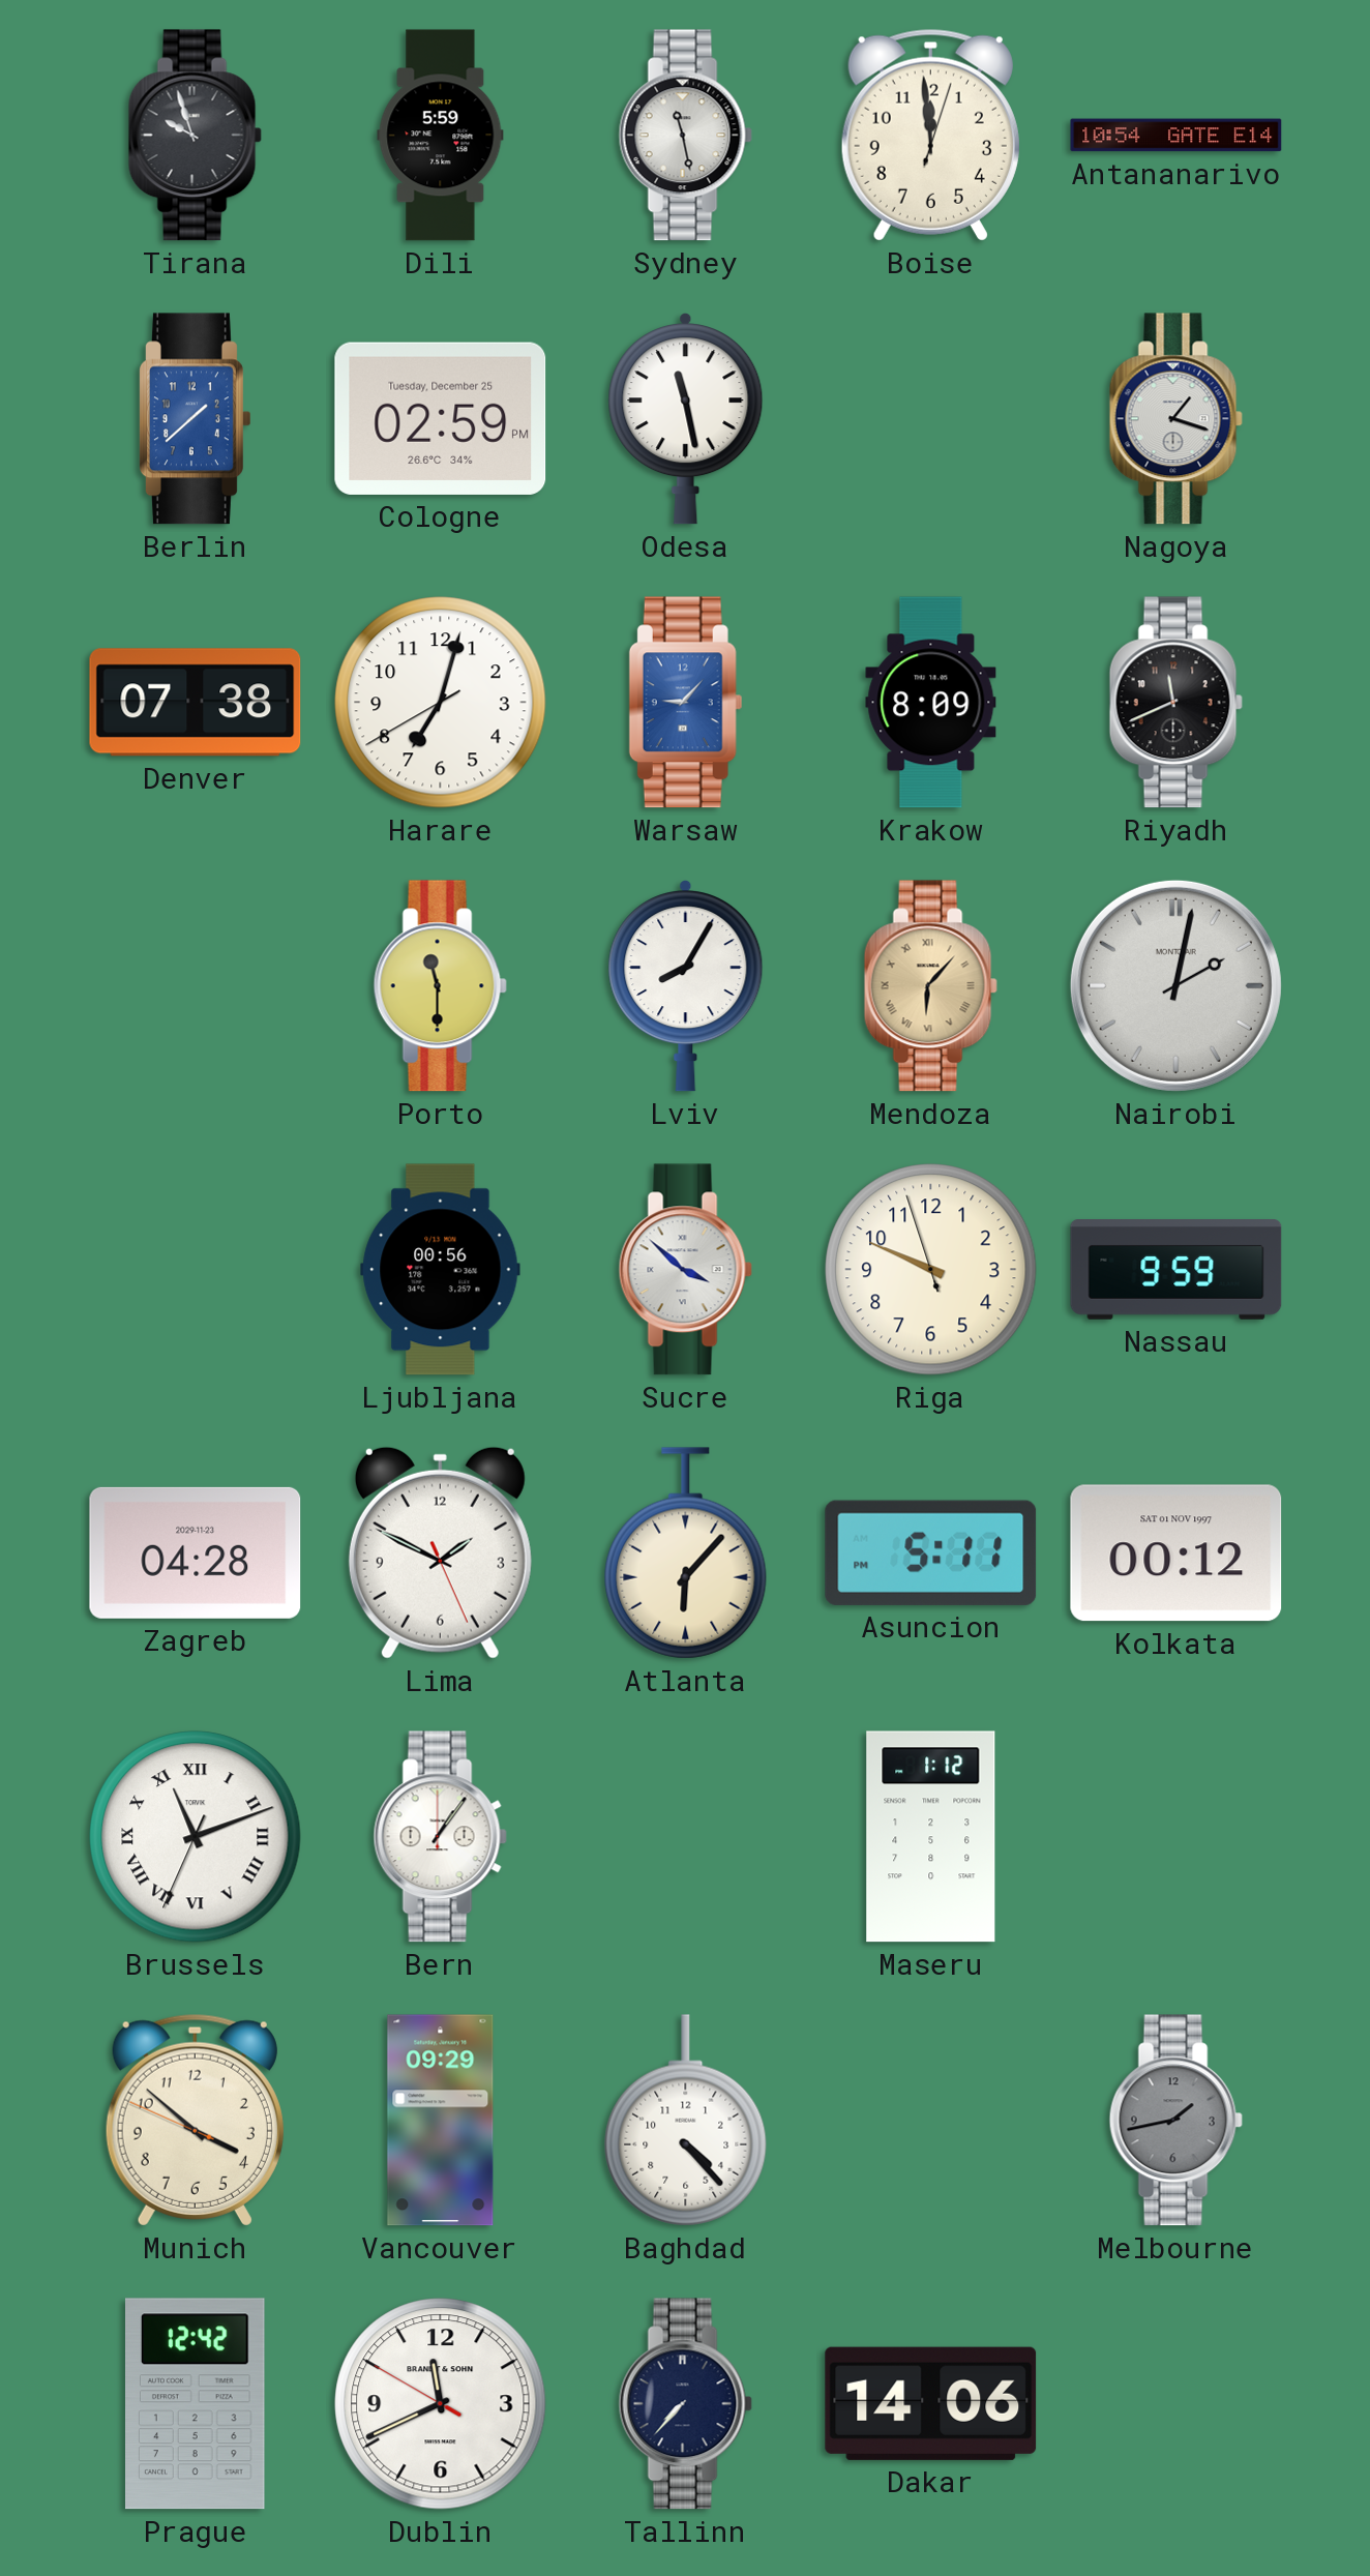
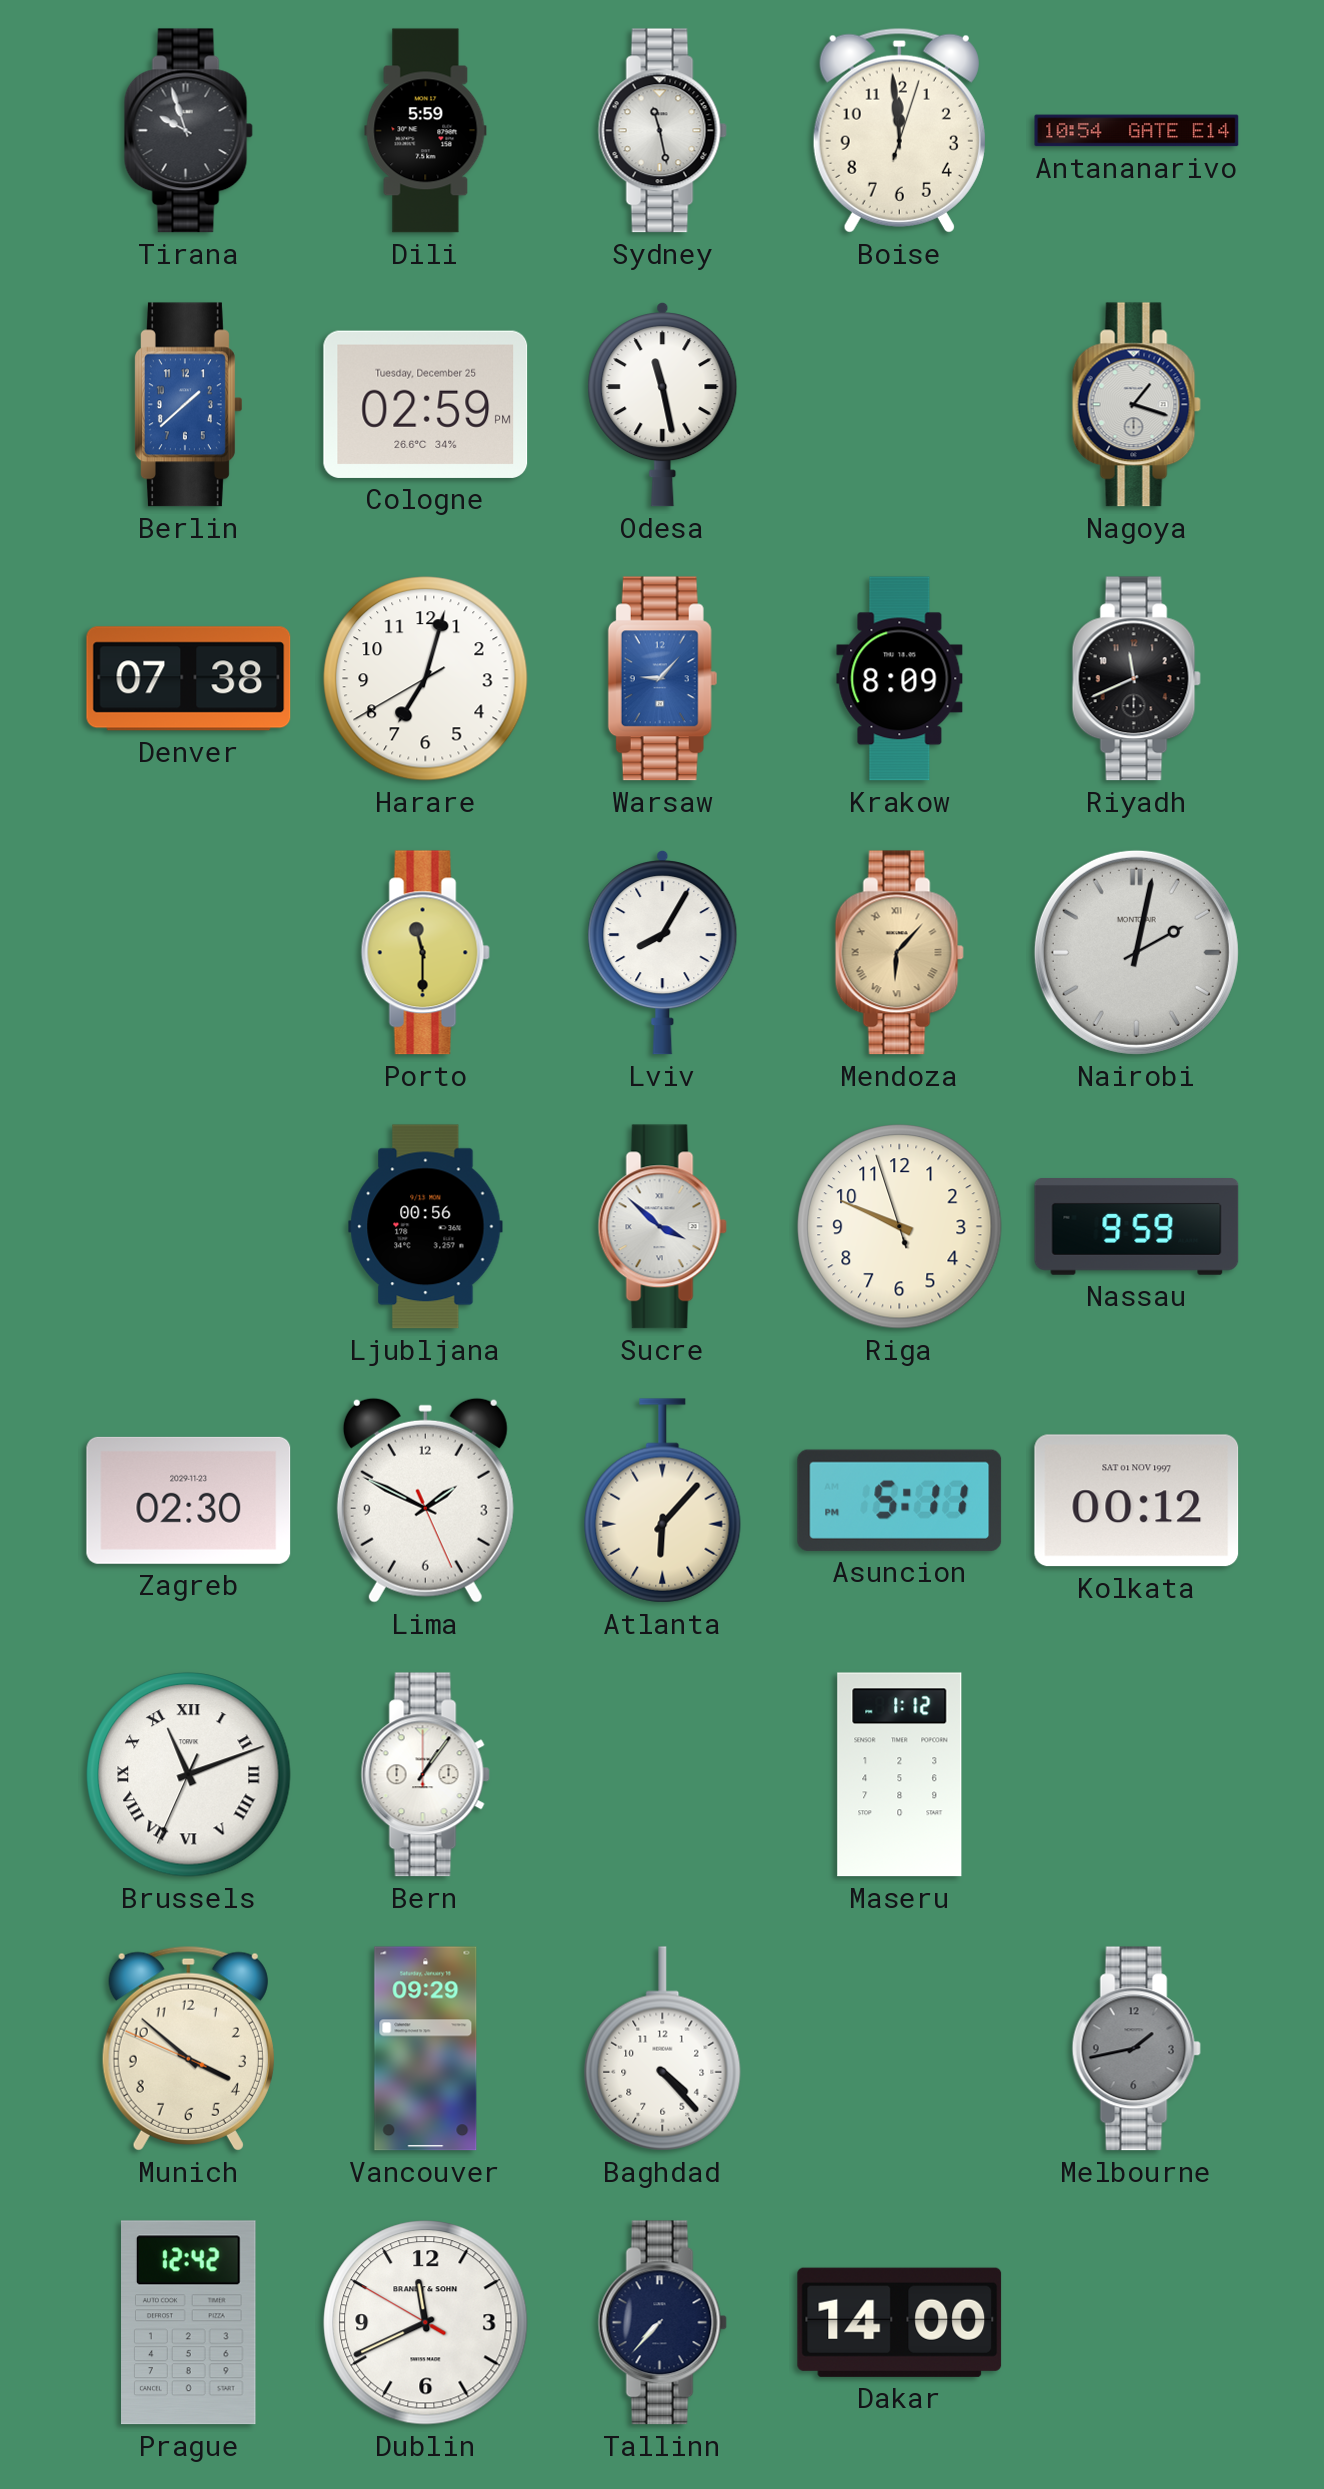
Zagreb: 04:28 -> 02:30
Dakar: 14:06 -> 14:00
